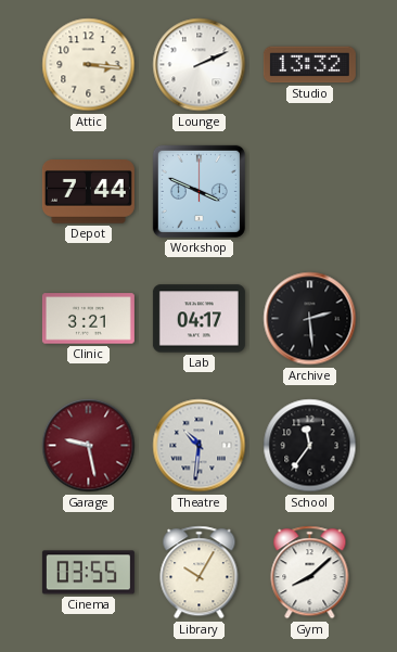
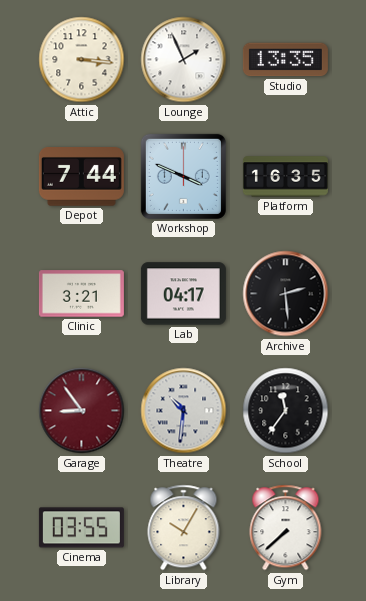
Lounge: 2:11 -> 1:56
Studio: 13:32 -> 13:35
Platform: none -> 16:35
Garage: 9:28 -> 8:54
Gym: 8:08 -> 7:38
